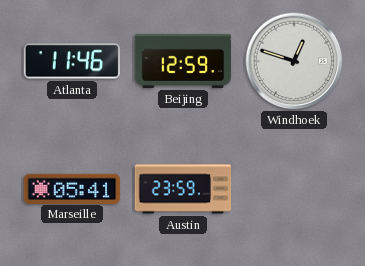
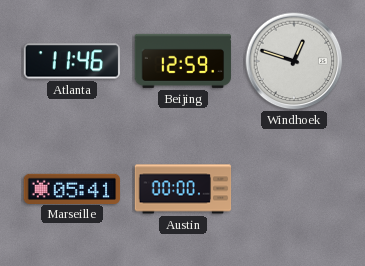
Austin: 23:59 -> 00:00
